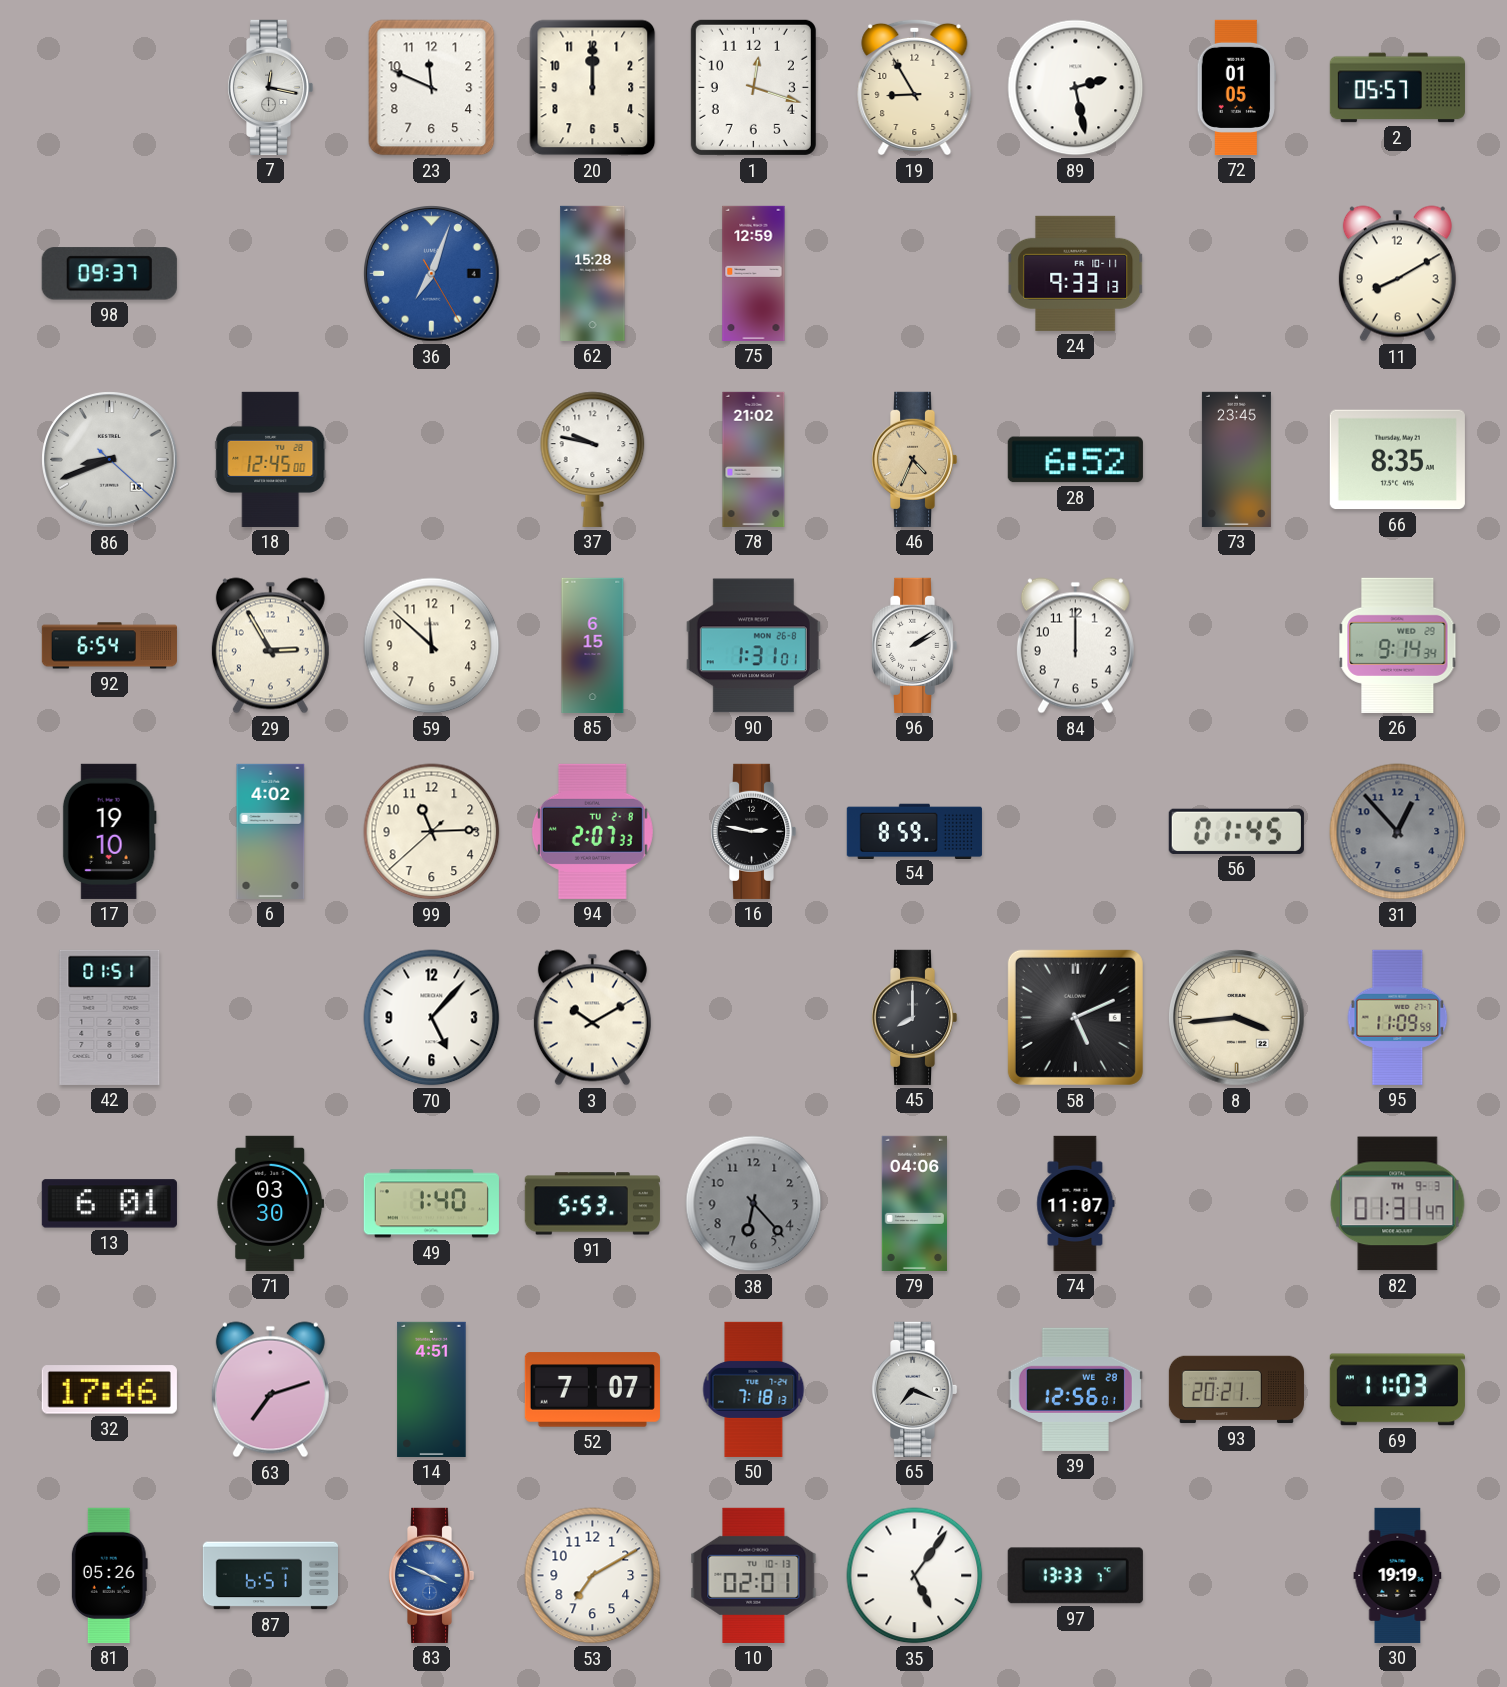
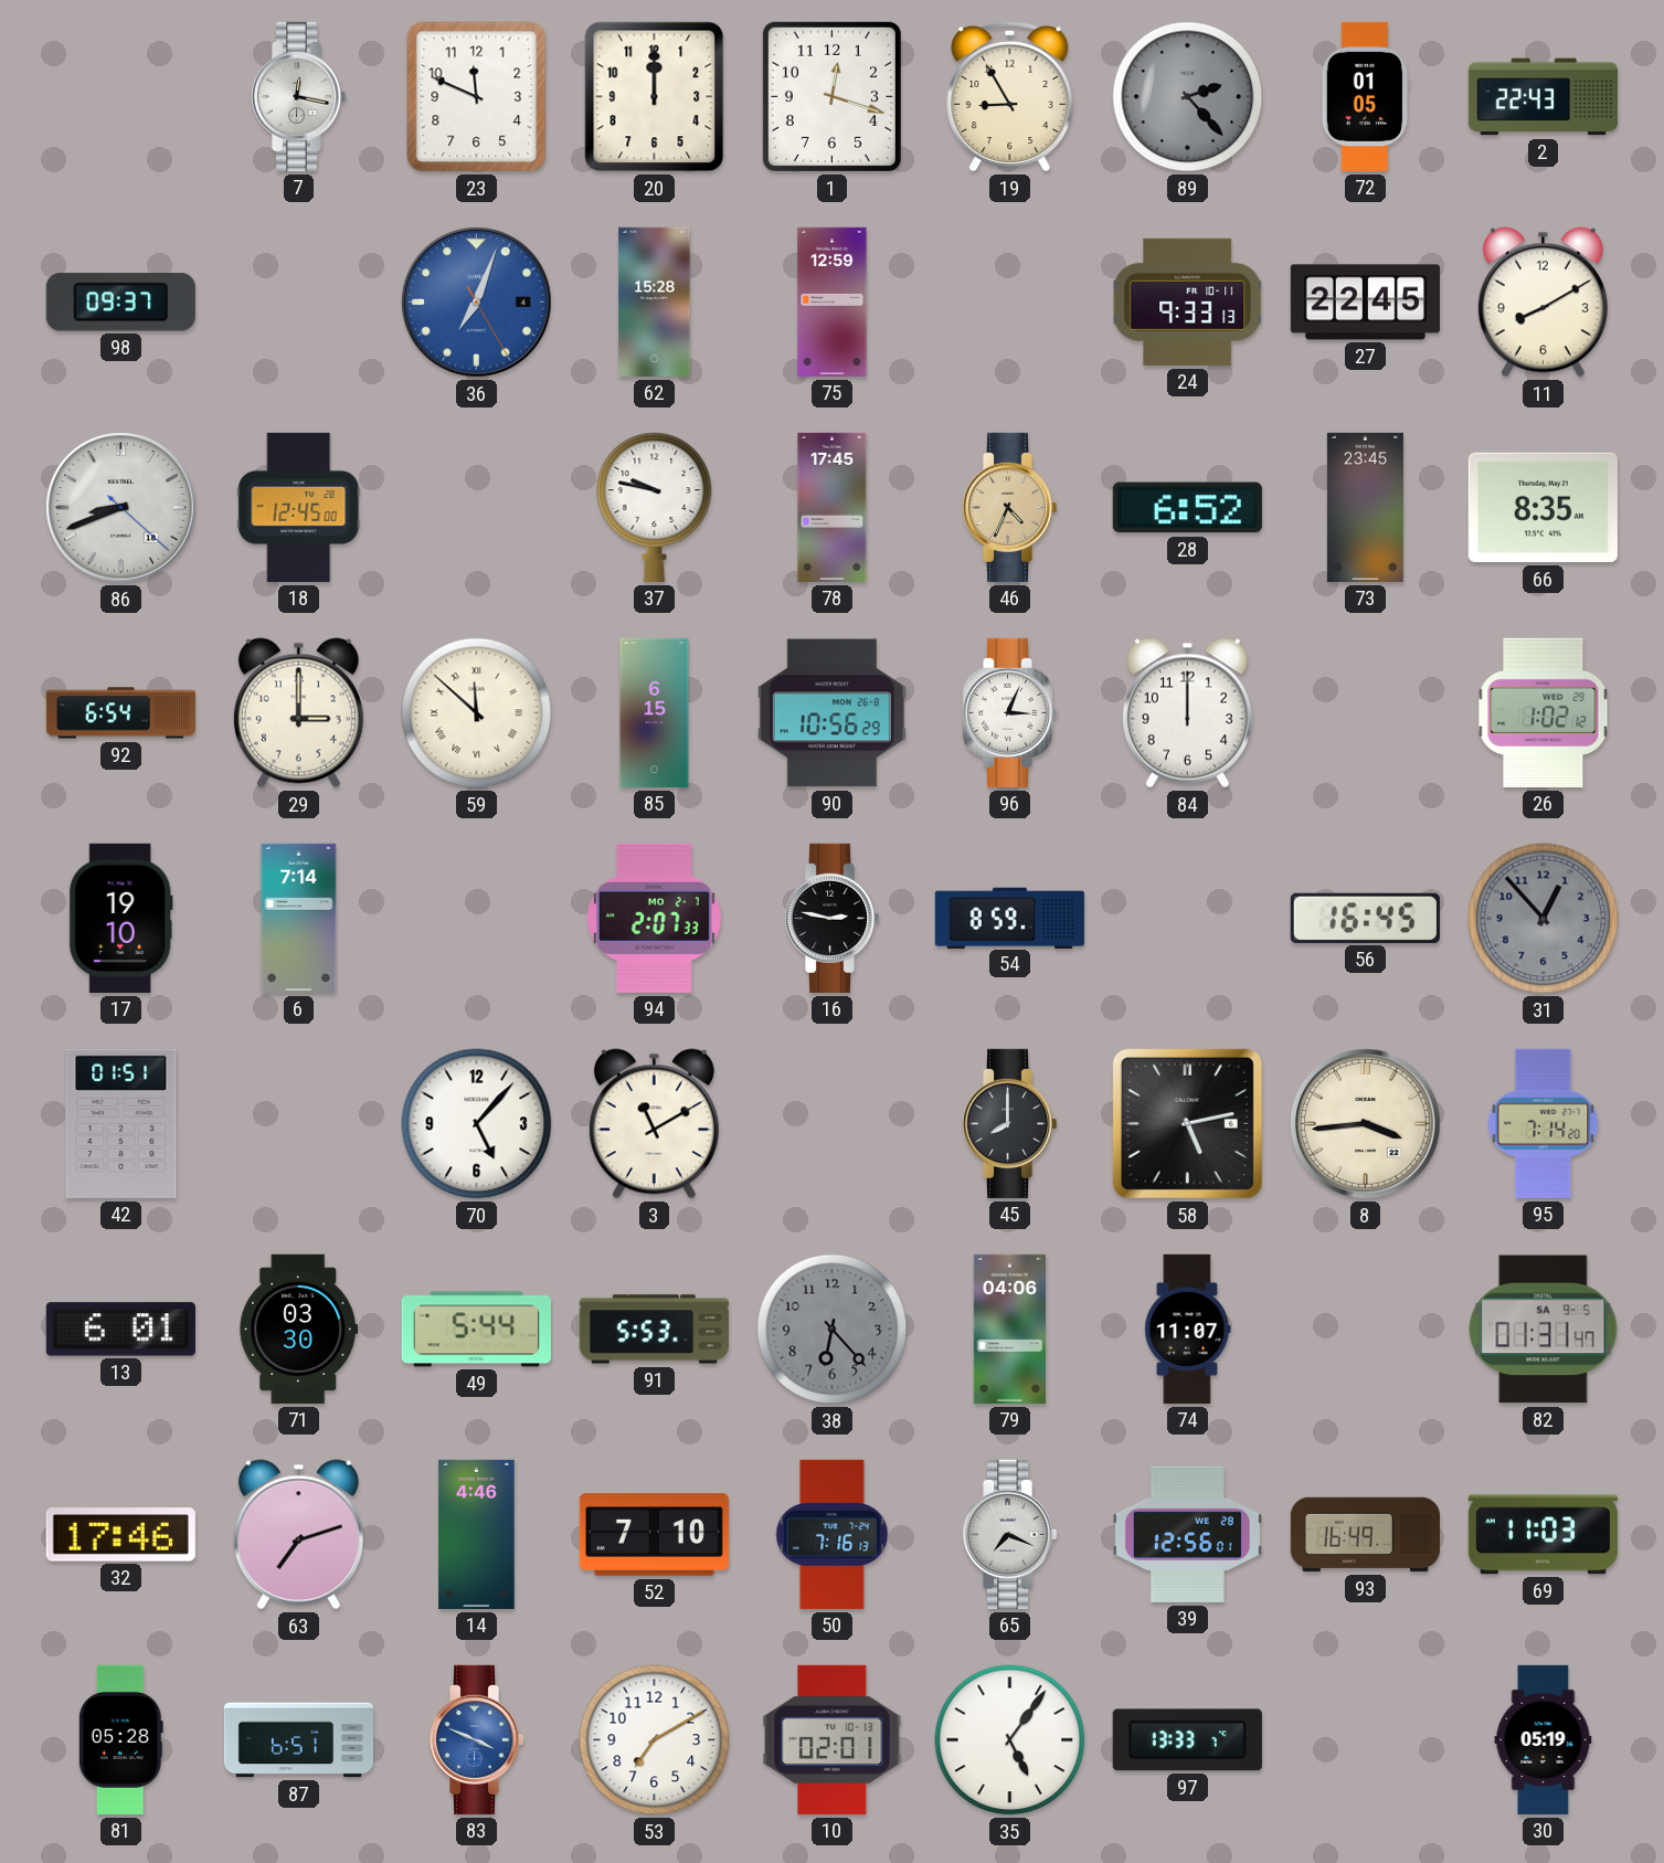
89: 2:28 -> 2:23
89 dial: white -> grey
2: 05:57 -> 22:43
27: none -> 22:45
78: 21:02 -> 17:45
29: 2:55 -> 3:00
59 numerals: Arabic -> Roman
90: 1:31 -> 10:56
96: 2:09 -> 3:04
26: 9:14 -> 1:02
6: 4:02 -> 7:14
99: 11:14 -> none
94 date: TU 2-8 -> MO 2-7
56: 01:45 -> 16:45
3: 10:10 -> 11:10
58: 5:11 -> 5:13
95: 11:09 -> 7:14
49: 1:40 -> 5:44
82 date: TH 9-3 -> SA 9-5
14: 4:51 -> 4:46
52: 7:07 -> 7:10
50: 7:18 -> 7:16
93: 20:21 -> 16:49
81: 05:26 -> 05:28
30: 19:19 -> 05:19
